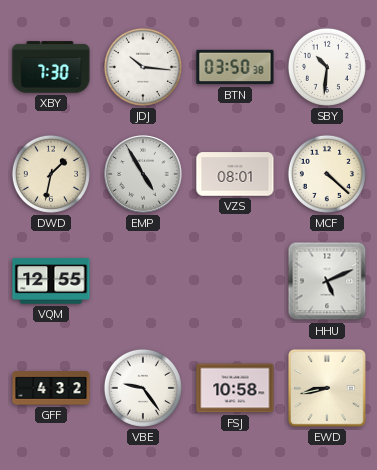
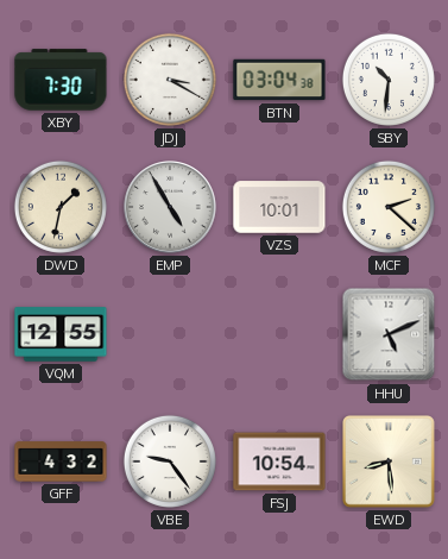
JDJ: 10:16 -> 3:20
BTN: 03:50 -> 03:04
VZS: 08:01 -> 10:01
MCF: 4:22 -> 2:22
FSJ: 10:58 -> 10:54
EWD: 8:43 -> 8:29
